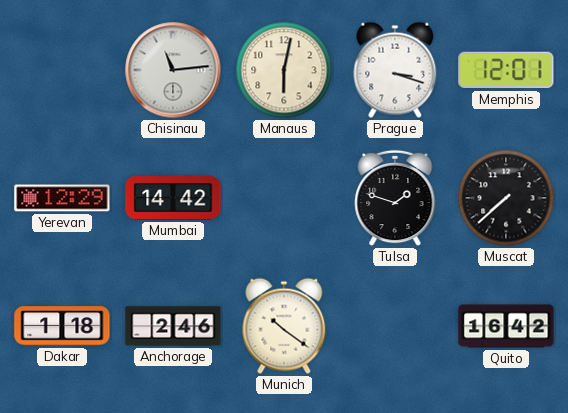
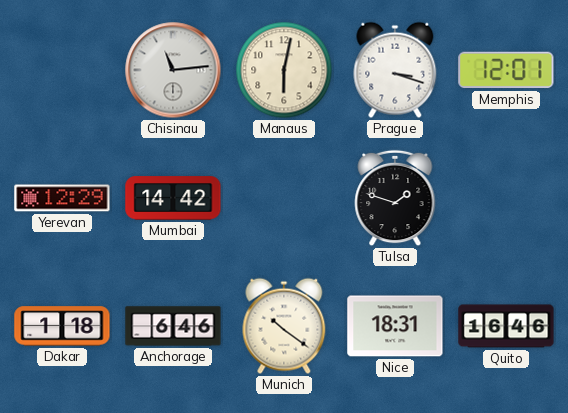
Muscat: 7:38 -> none
Anchorage: 2:46 -> 6:46
Nice: none -> 18:31
Quito: 16:42 -> 16:46
